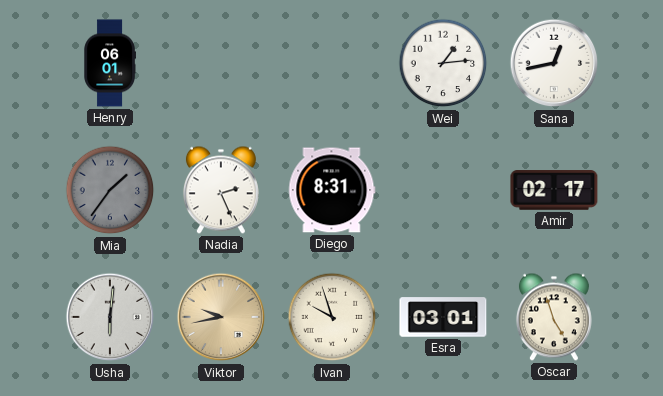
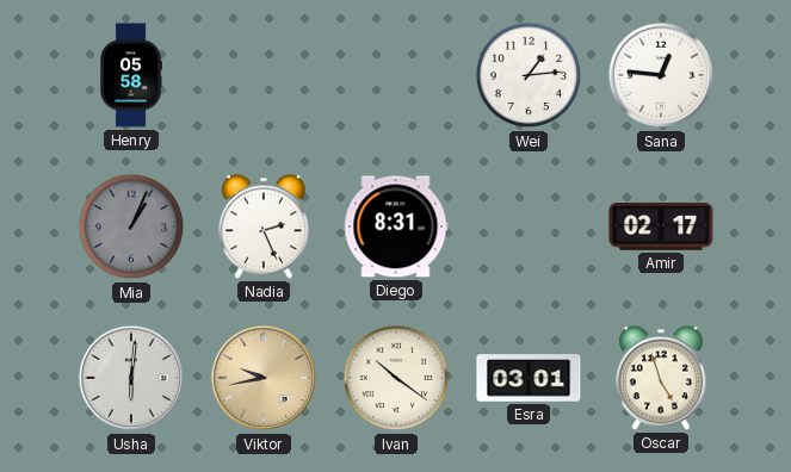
Henry: 06:01 -> 05:58
Sana: 12:43 -> 12:46
Mia: 1:36 -> 1:04
Ivan: 9:57 -> 10:21
